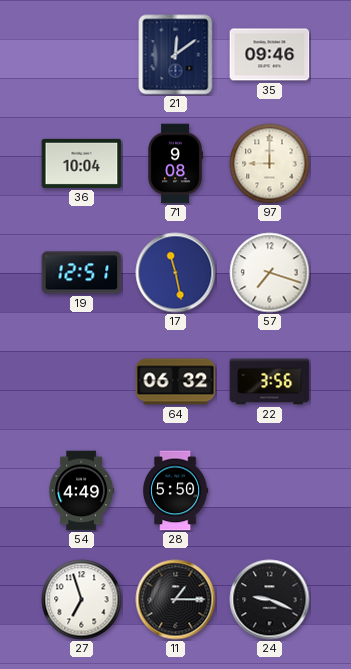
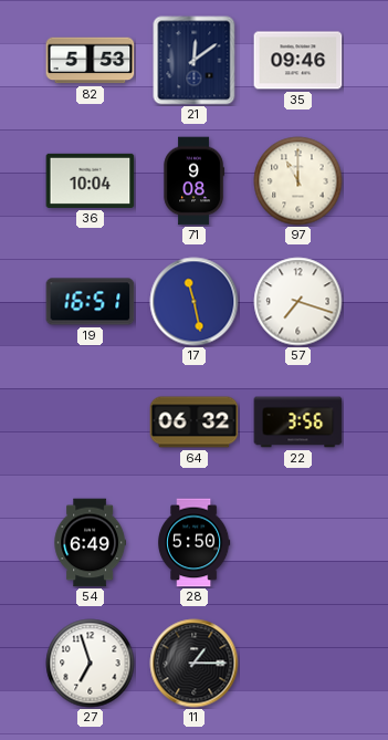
82: none -> 5:53
97: 9:00 -> 11:00
19: 12:51 -> 16:51
54: 4:49 -> 6:49
24: 9:19 -> none
